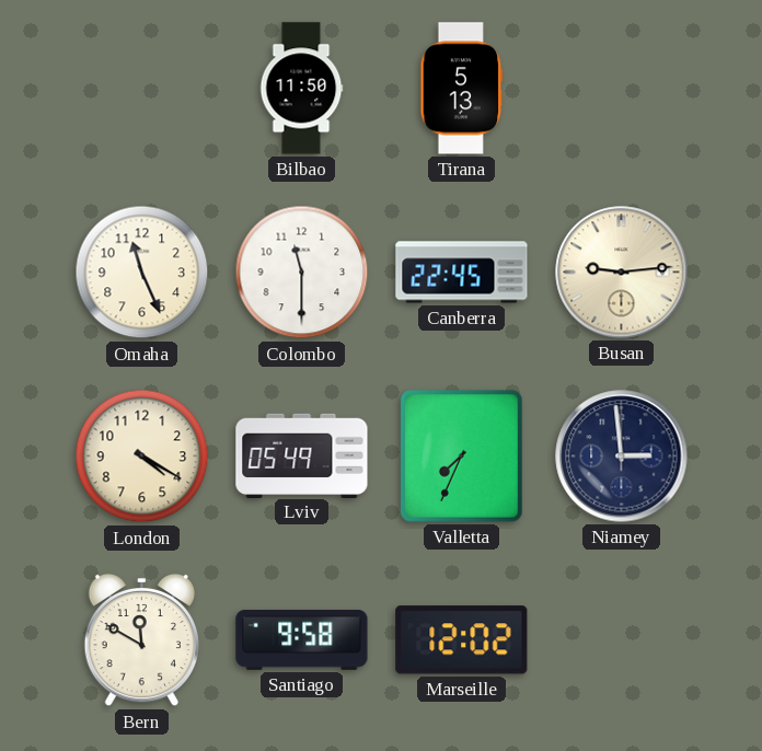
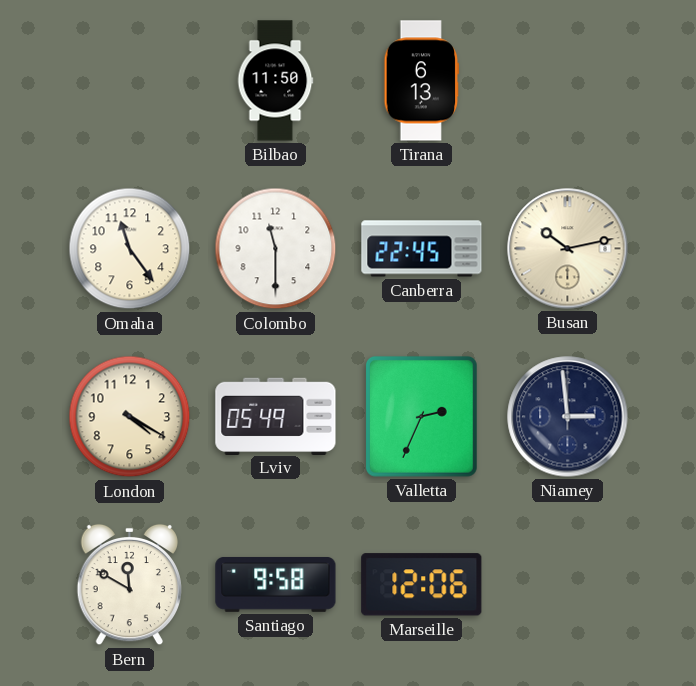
Tirana: 5:13 -> 6:13
Omaha: 11:26 -> 11:24
Busan: 9:14 -> 10:13
Valletta: 7:34 -> 2:34
Marseille: 12:02 -> 12:06
